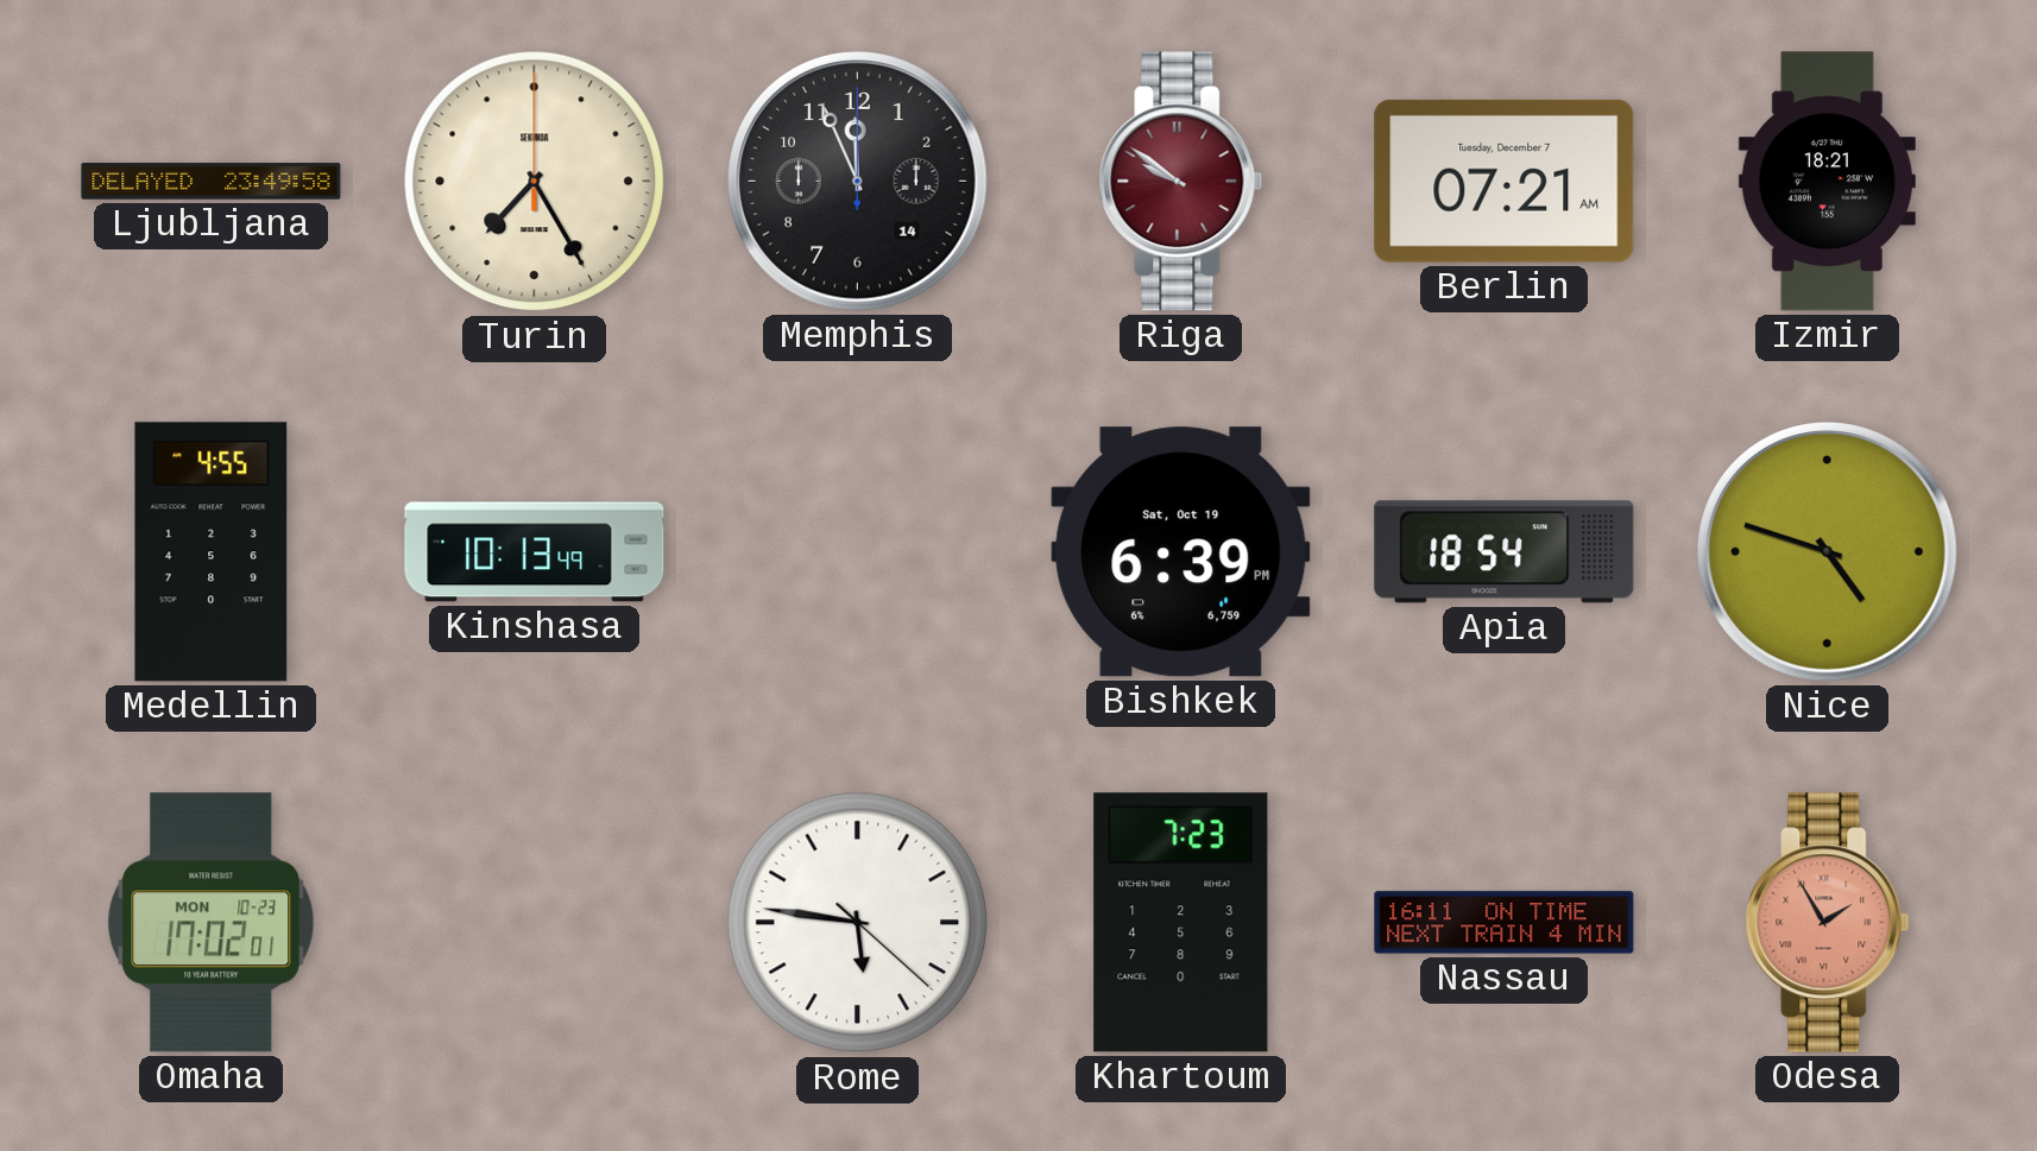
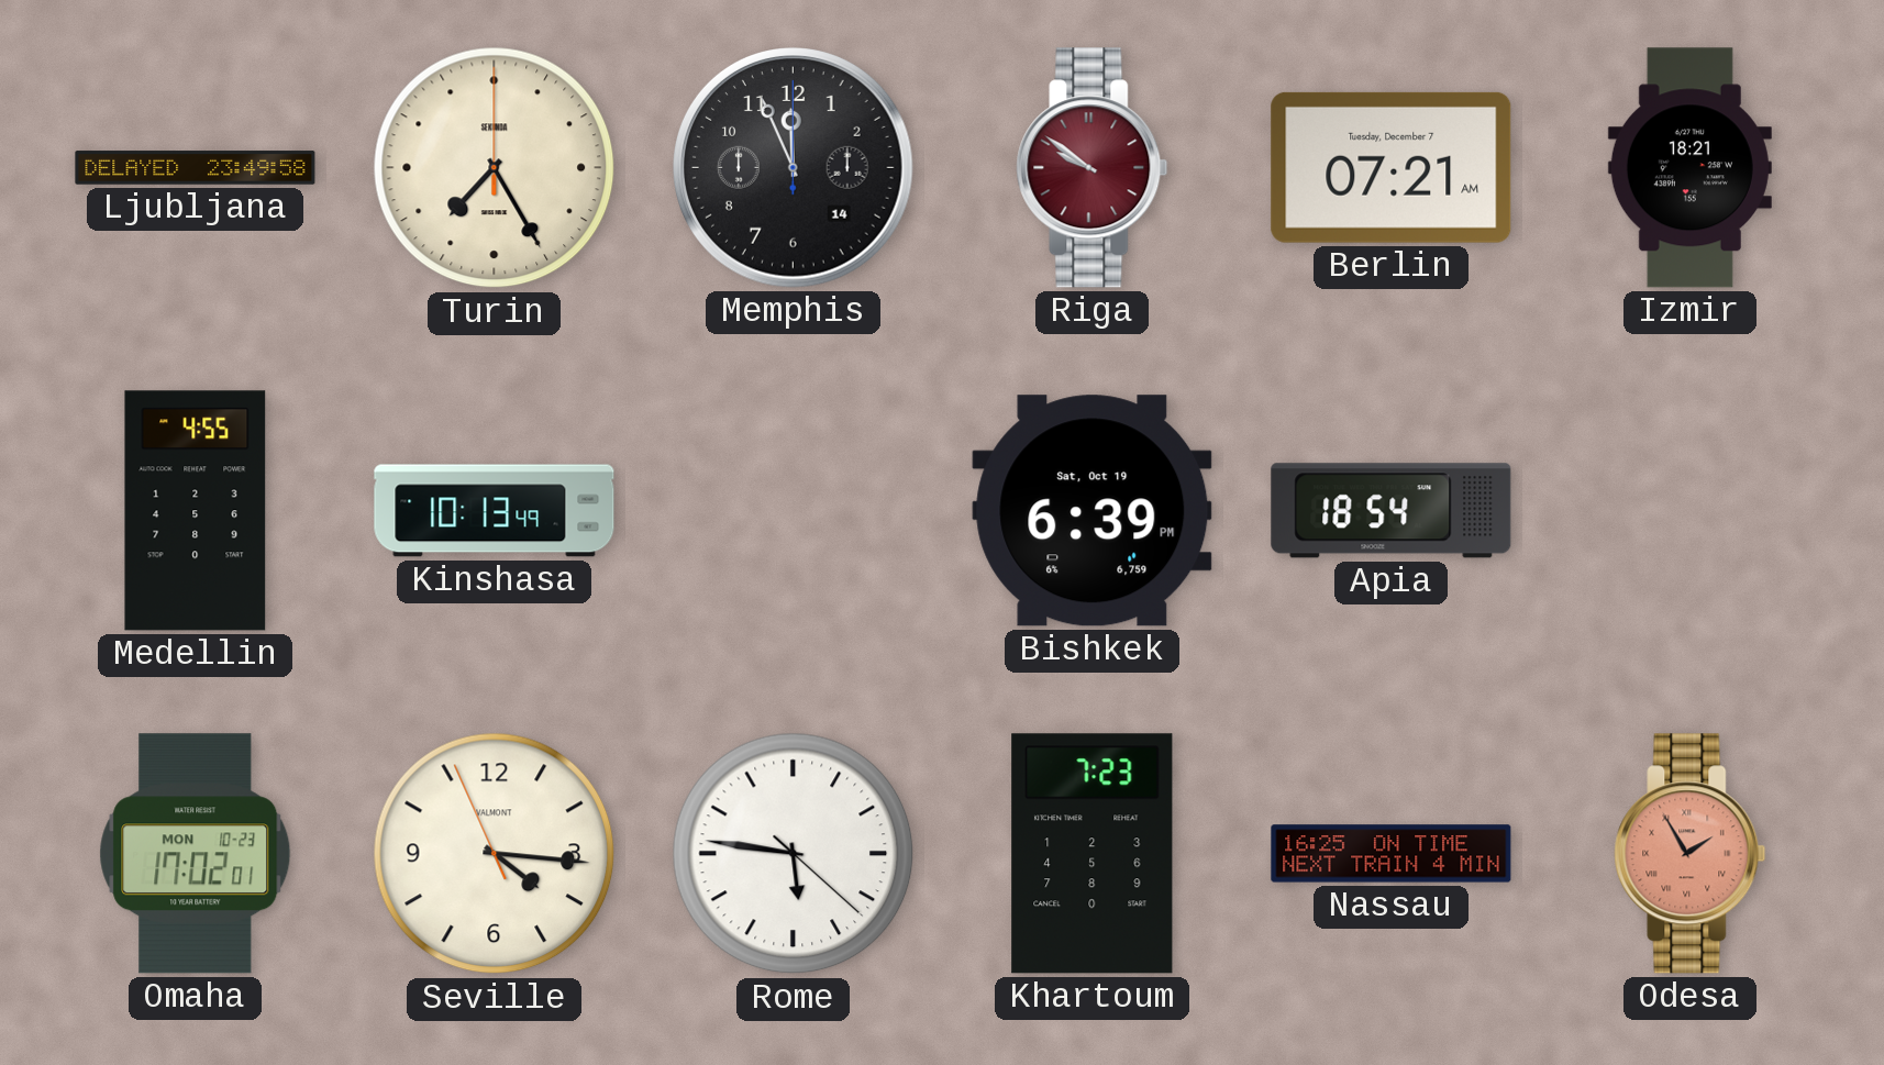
Nice: 4:48 -> none
Seville: none -> 4:15
Nassau: 16:11 -> 16:25
